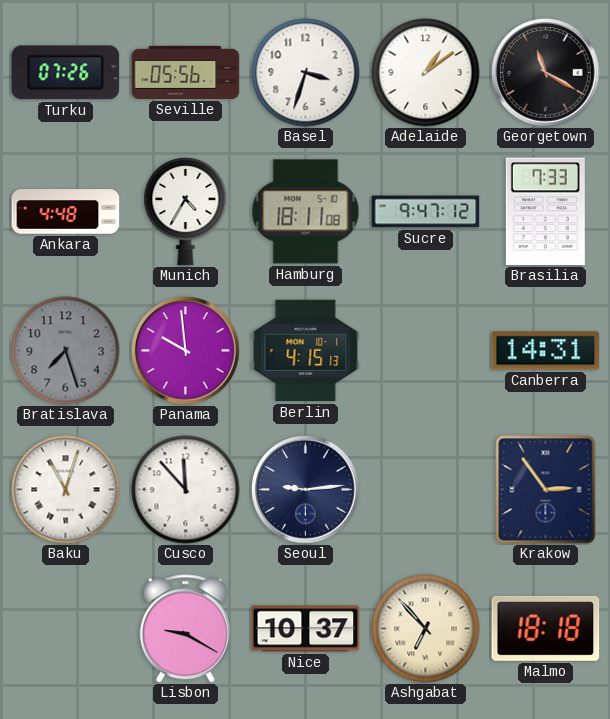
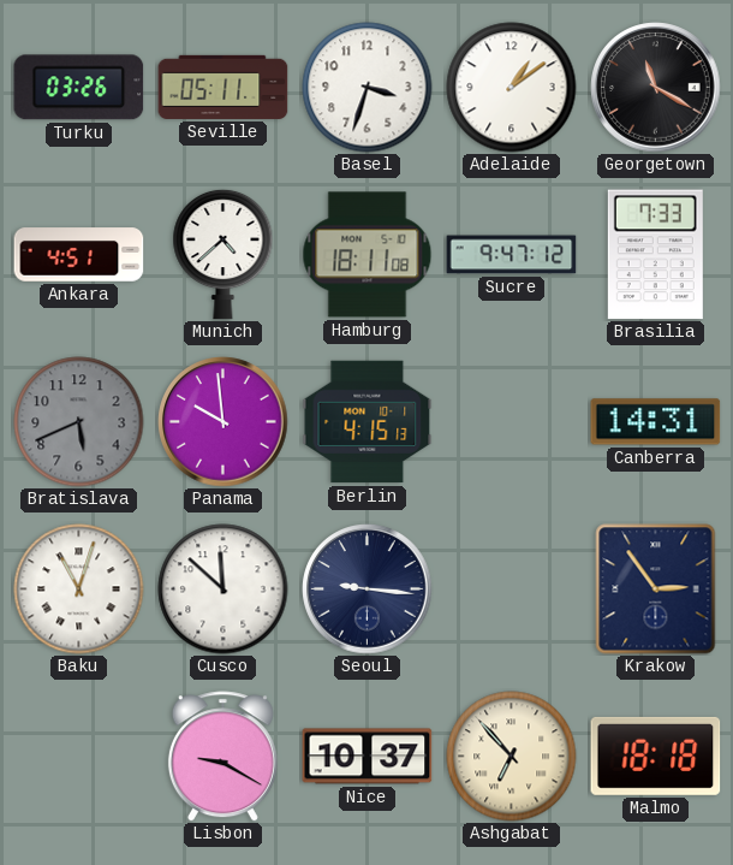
Turku: 07:26 -> 03:26
Seville: 05:56 -> 05:11
Ankara: 4:48 -> 4:51
Munich: 4:35 -> 4:38
Bratislava: 7:27 -> 5:41
Cusco: 11:53 -> 11:52
Seoul: 9:14 -> 9:16
